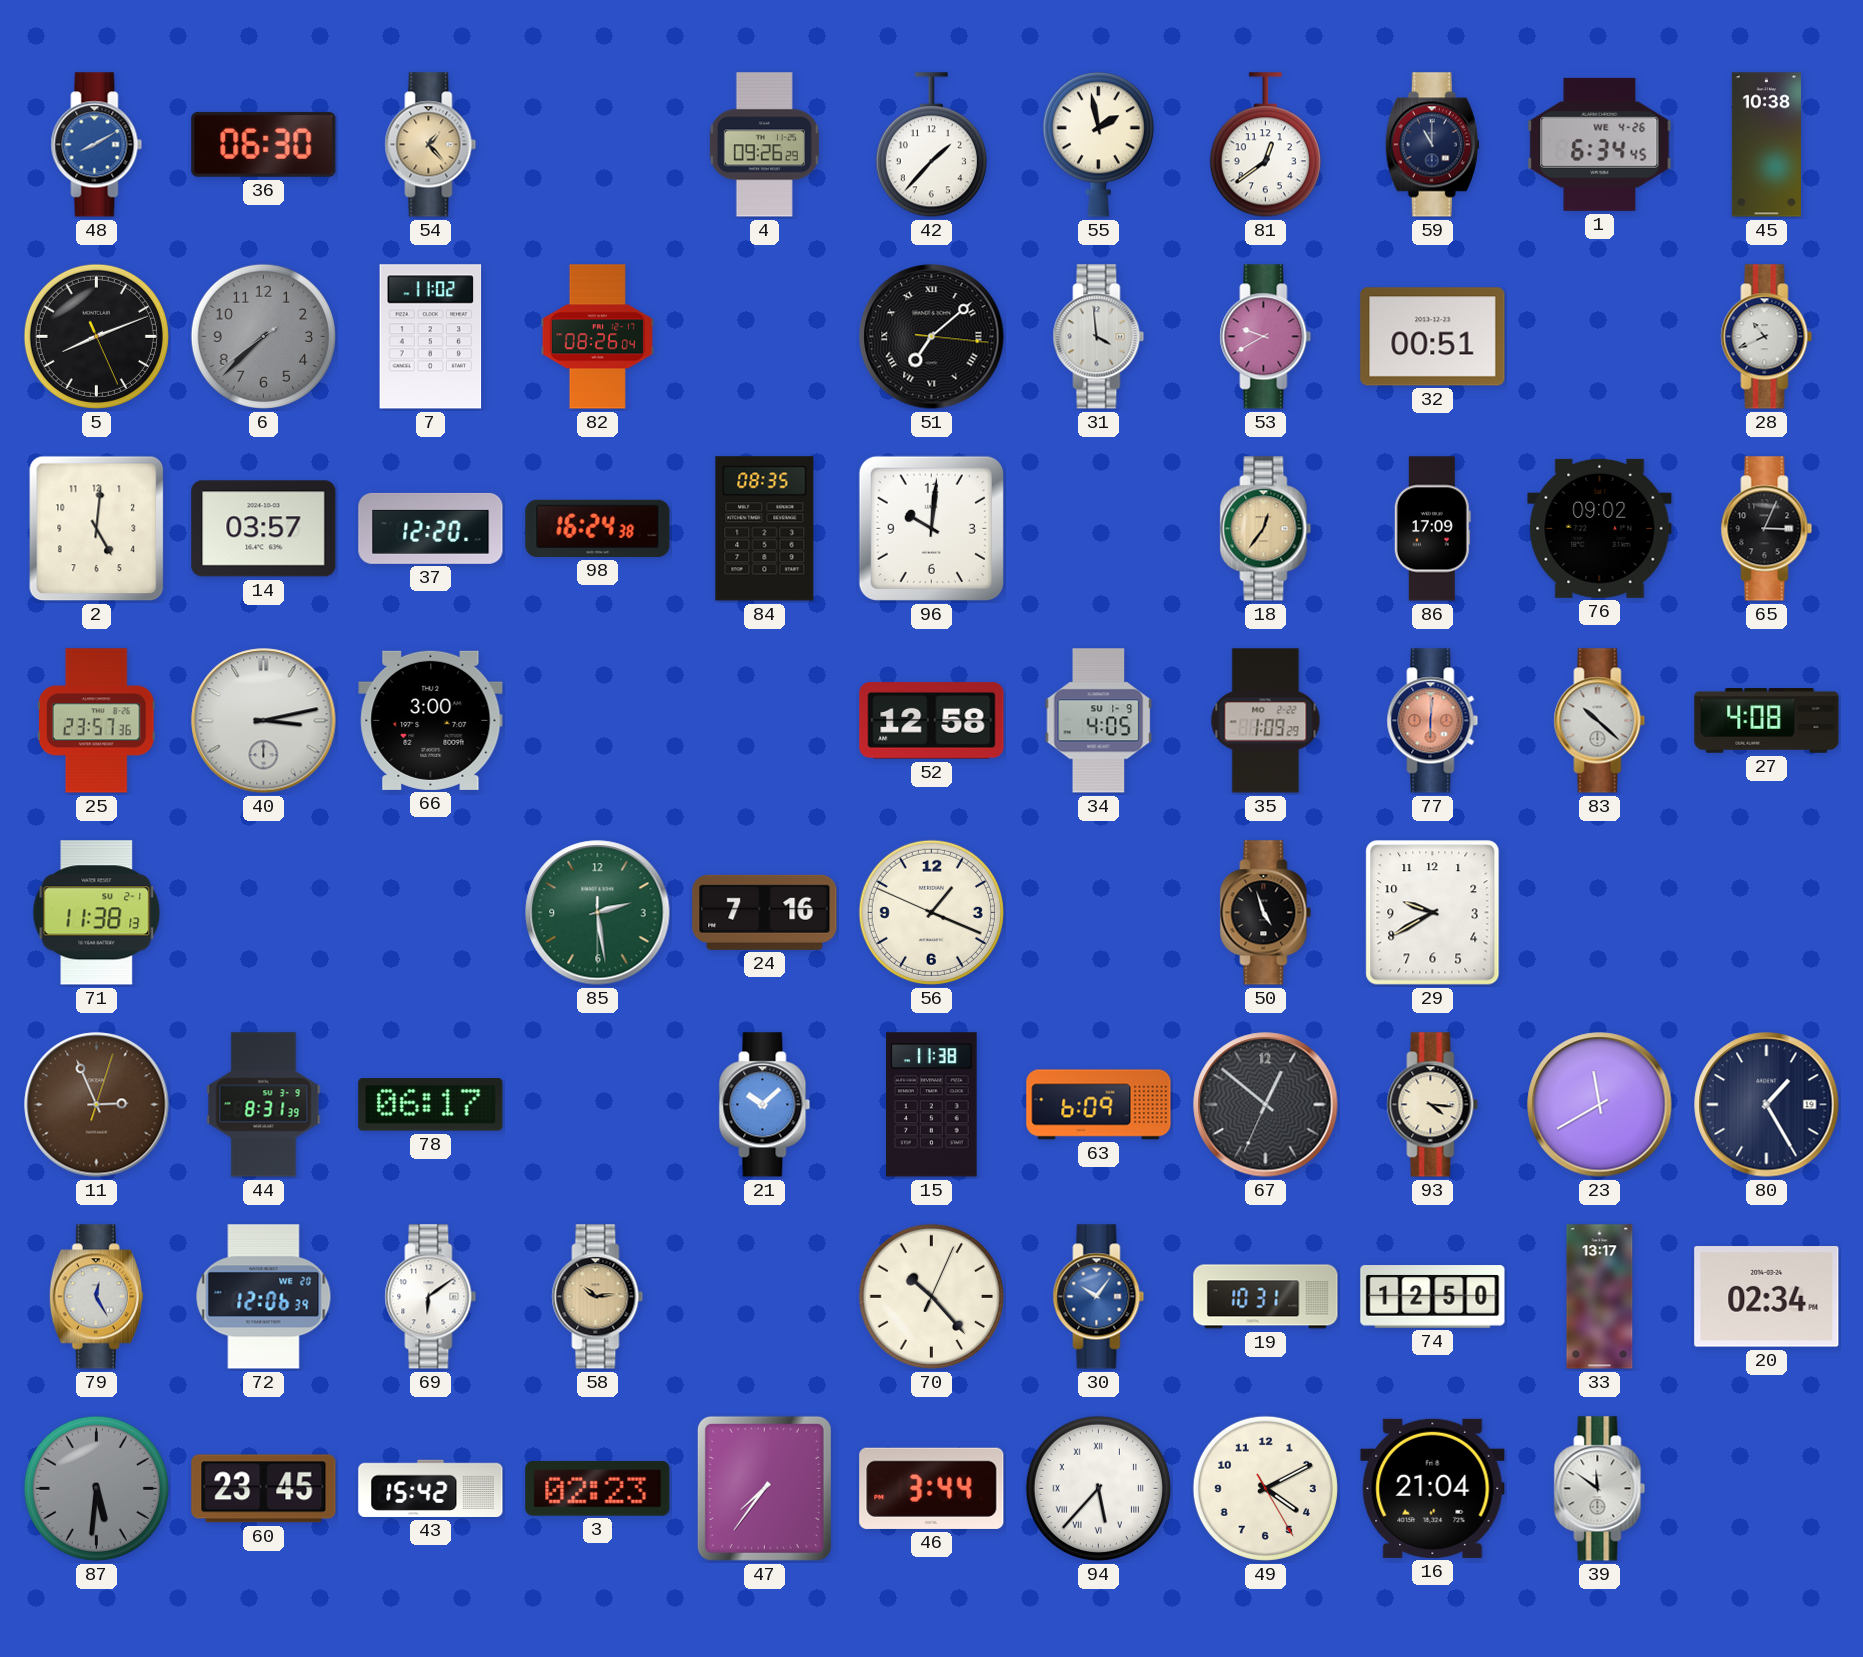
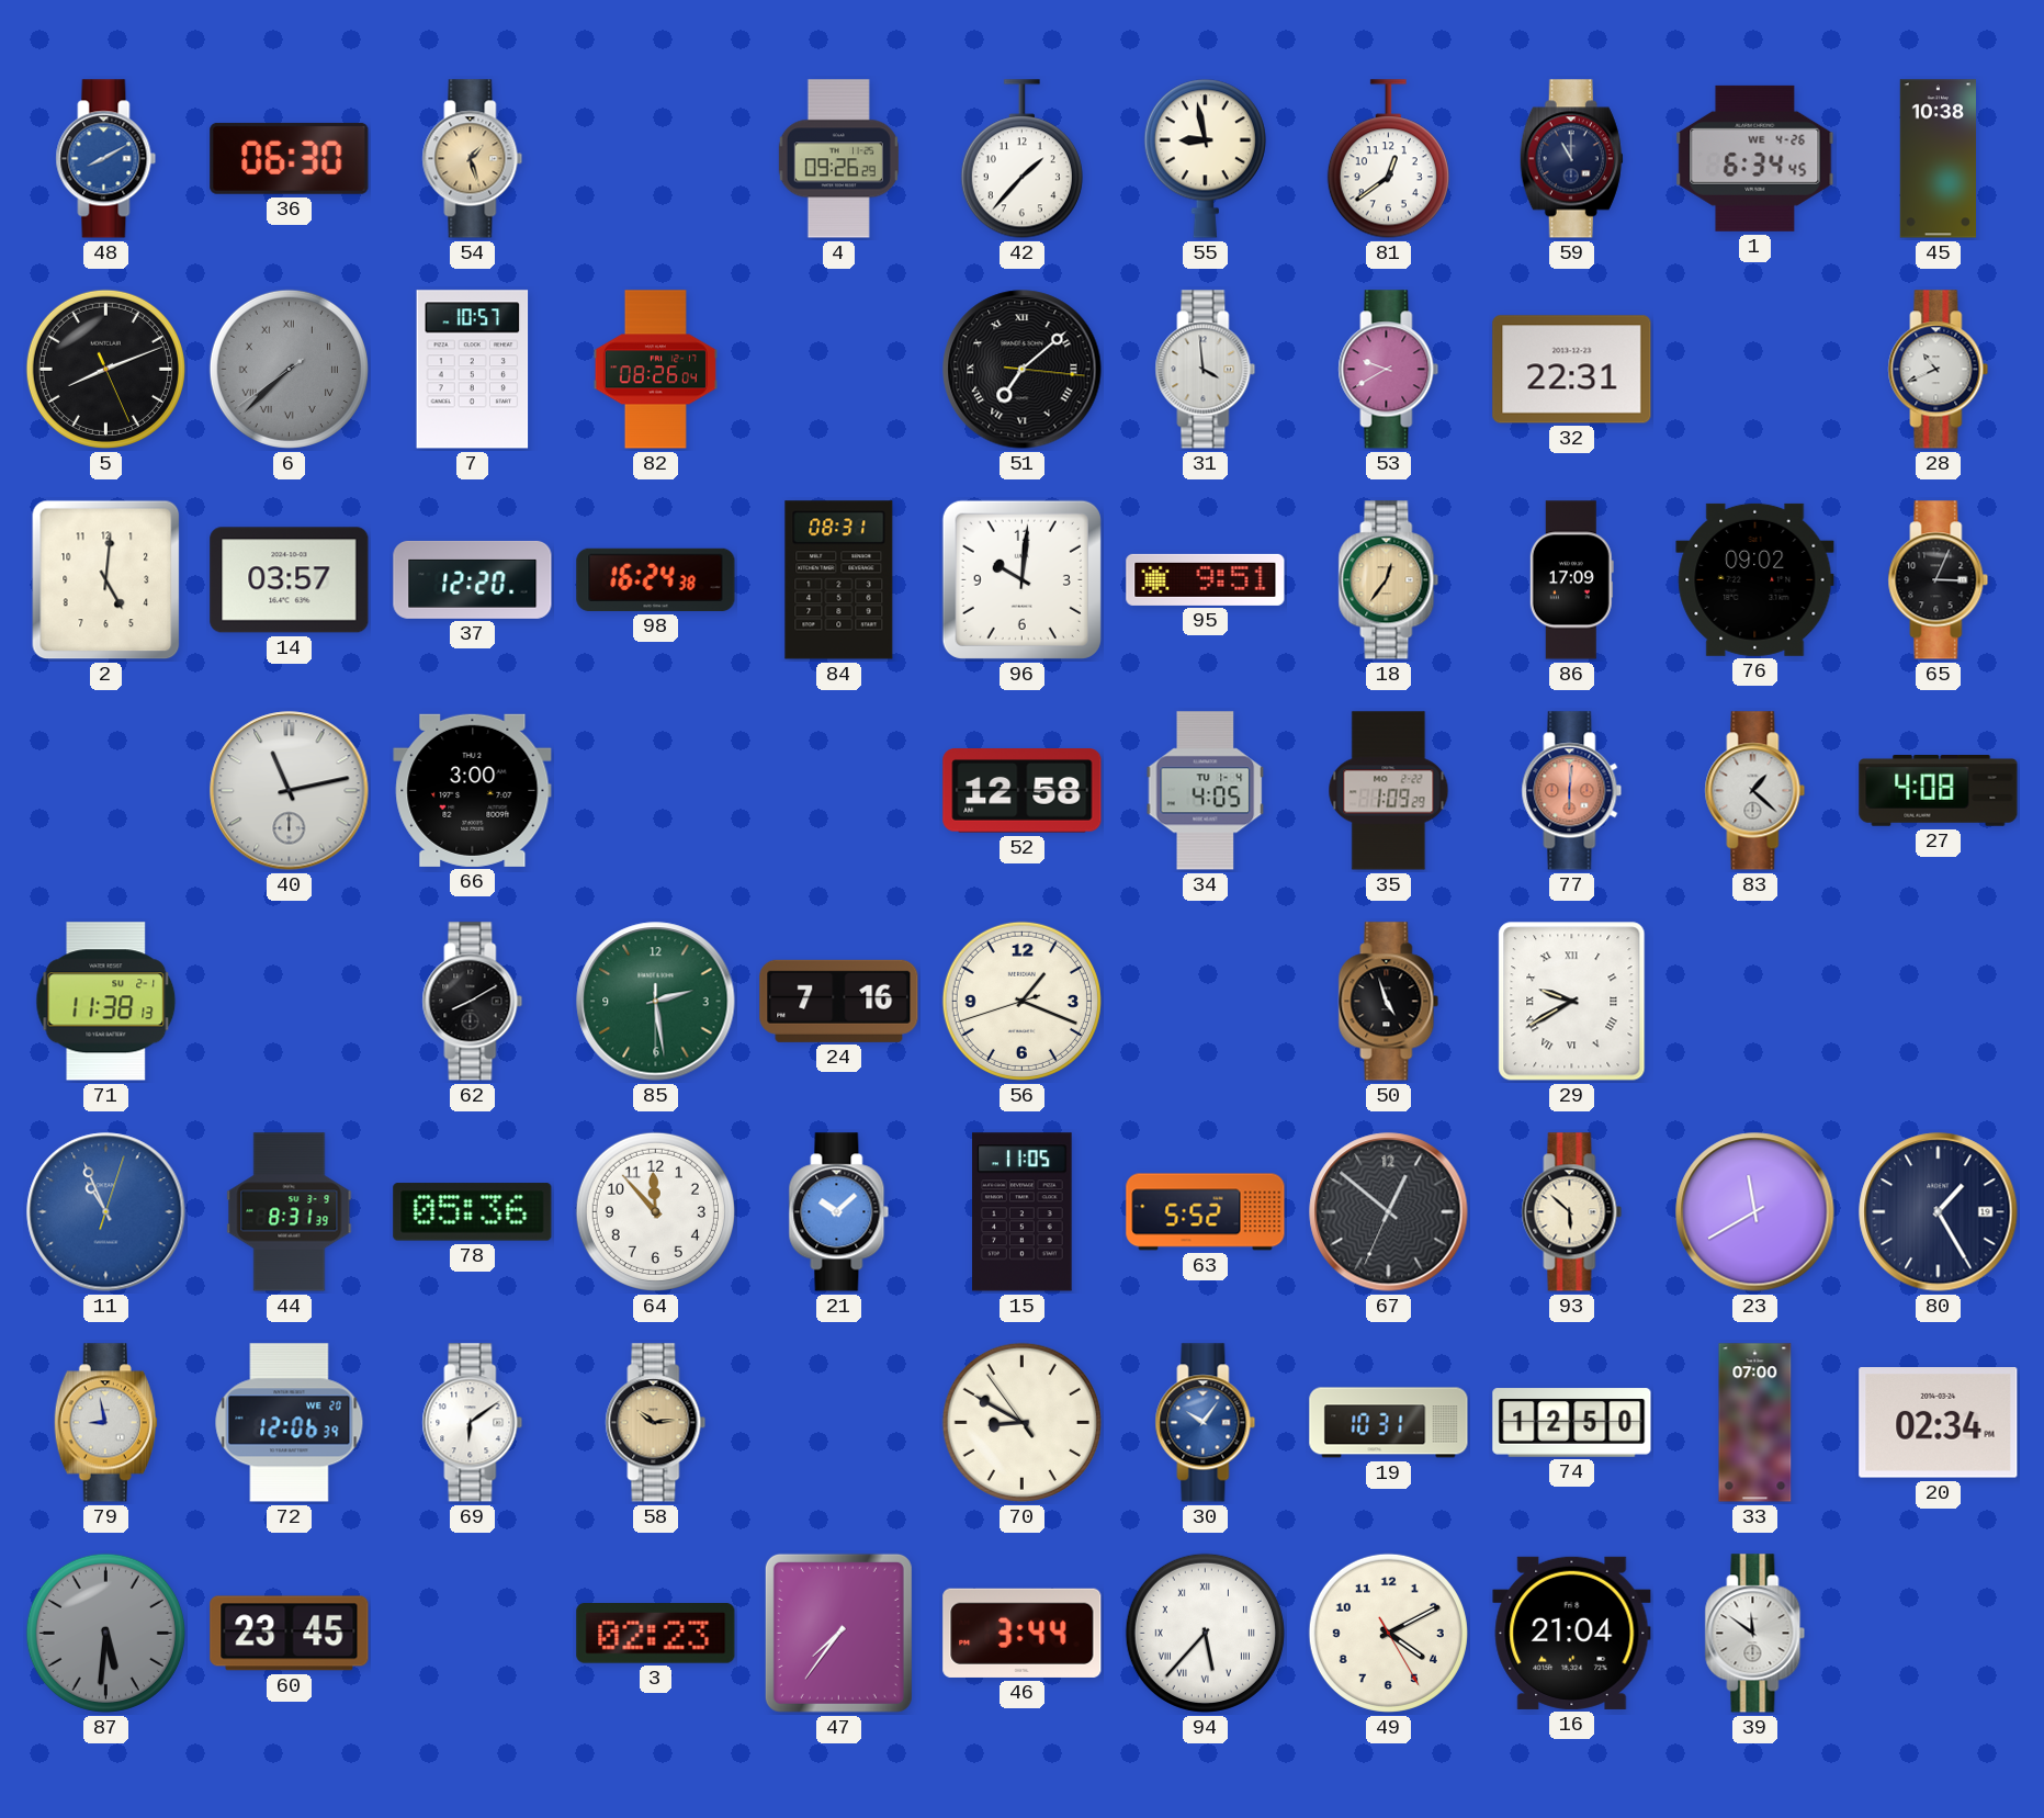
54: 1:23 -> 1:27
55: 1:58 -> 8:58
6 numerals: Arabic -> Roman
7: 11:02 -> 10:57
32: 00:51 -> 22:31
84: 08:35 -> 08:31
95: none -> 9:51
25: 23:57 -> none
40: 3:13 -> 11:13
34 date: SU 1-9 -> TU 1-4
83: 10:22 -> 1:22
62: none -> 8:10
56: 1:18:49 -> 1:18:42
29 numerals: Arabic -> Roman
11: 2:56 -> 10:56
11 dial: brown -> blue
78: 06:17 -> 05:36
64: none -> 11:53
15: 11:38 -> 11:05
63: 6:09 -> 5:52
93: 4:16 -> 5:52
79: 12:25 -> 8:58
70: 10:23 -> 8:49
33: 13:17 -> 07:00
43: 15:42 -> none
